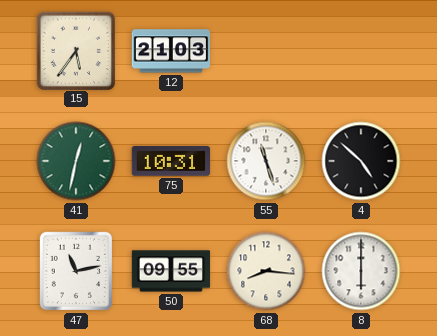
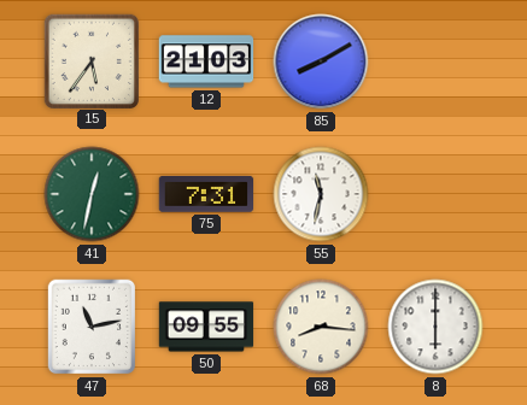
85: none -> 8:10
75: 10:31 -> 7:31
55: 11:27 -> 11:32
4: 4:52 -> none
